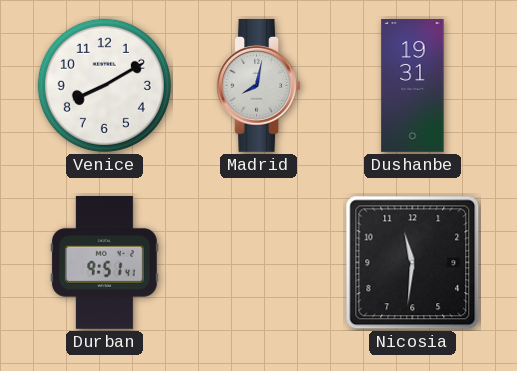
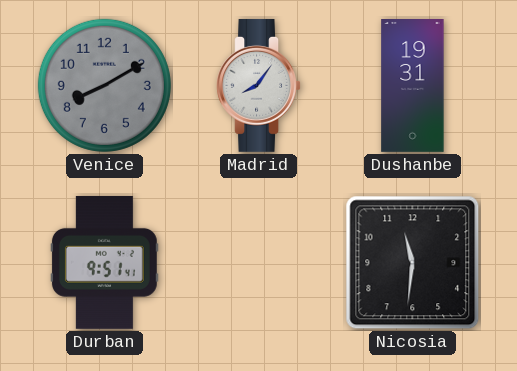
Venice dial: white -> grey
Madrid: 8:02 -> 8:06
